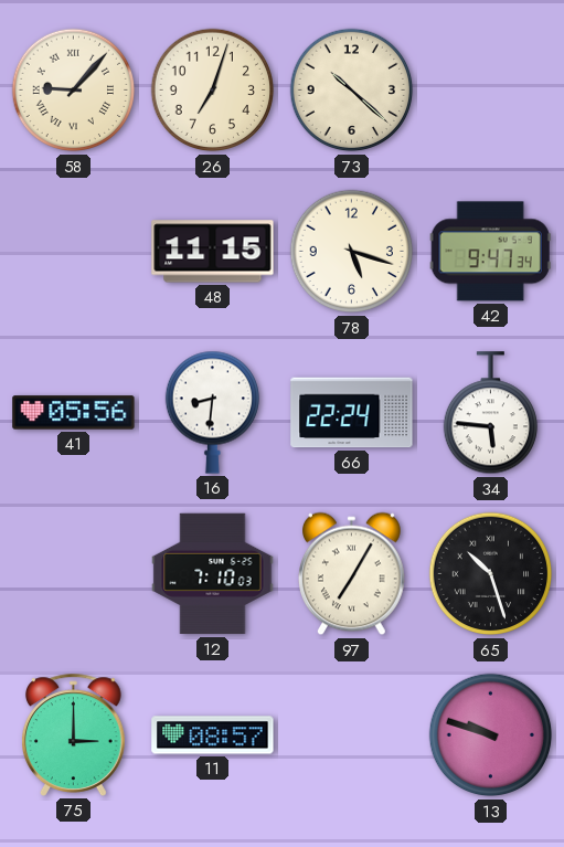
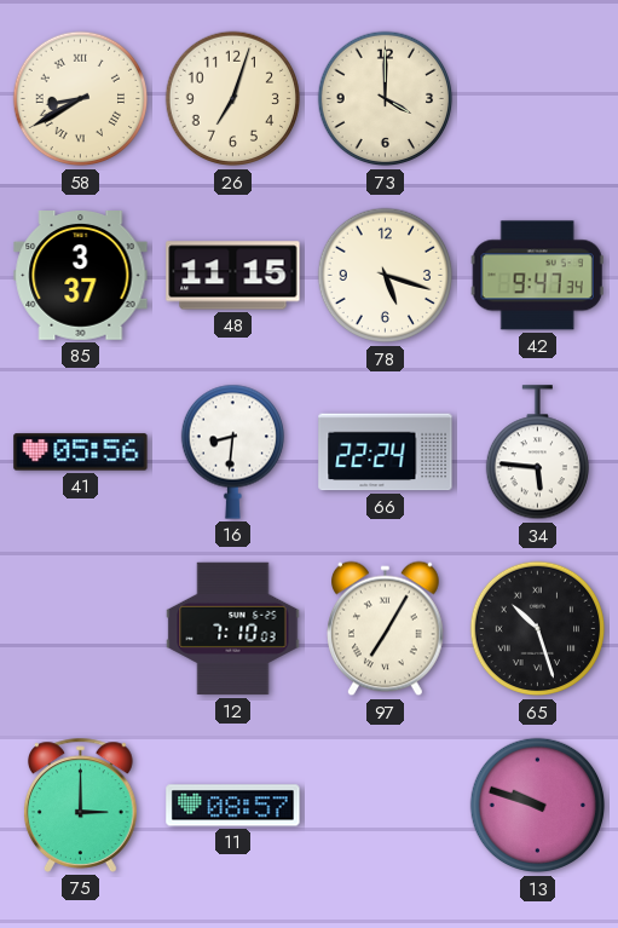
58: 9:07 -> 8:40
73: 10:22 -> 4:00
85: none -> 3:37
